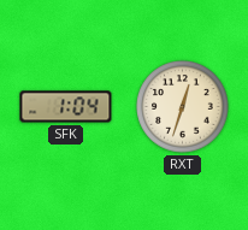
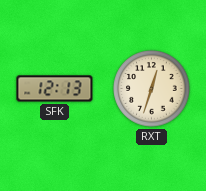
SFK: 1:04 -> 12:13
